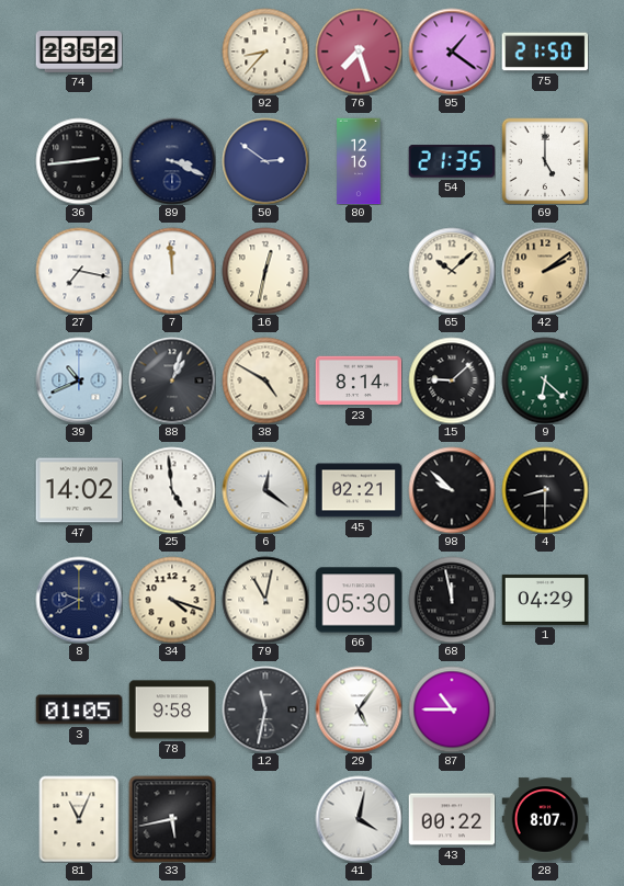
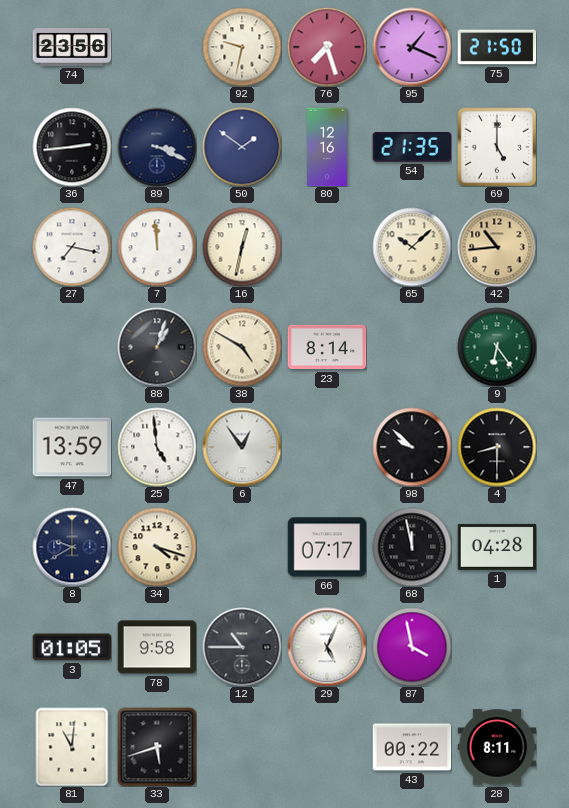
74: 23:52 -> 23:56
92: 8:37 -> 9:32
95: 1:21 -> 1:19
50: 2:51 -> 1:51
42: 2:09 -> 10:44
39: 10:41 -> none
15: 9:08 -> none
9: 6:22 -> 6:24
47: 14:02 -> 13:59
6: 12:21 -> 12:54
45: 02:21 -> none
79: 11:02 -> none
66: 05:30 -> 07:17
1: 04:29 -> 04:28
12: 11:32 -> 10:45
29: 5:06 -> 5:04
87: 10:45 -> 3:58
81: 11:04 -> 11:01
33: 5:43 -> 5:42
41: 4:02 -> none
28: 8:07 -> 8:11
